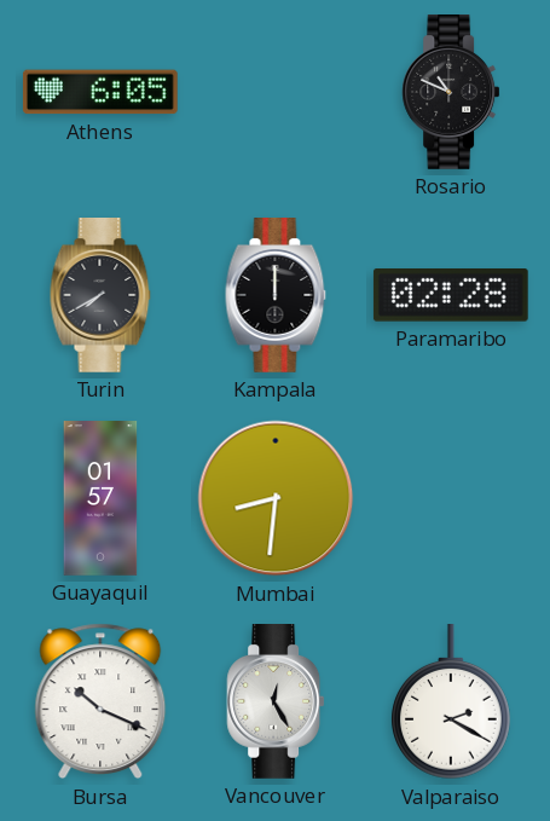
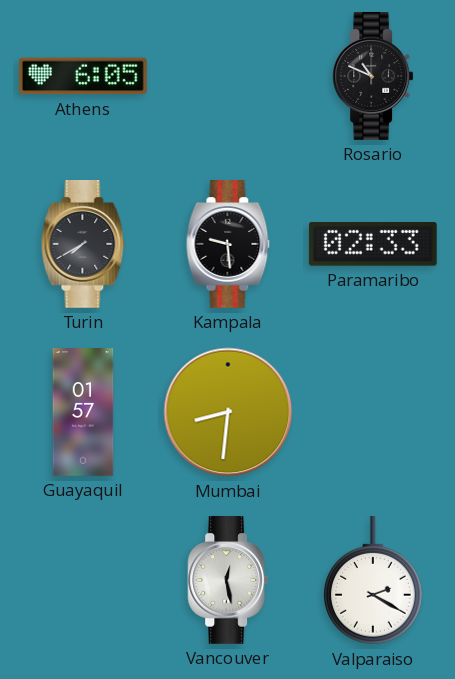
Kampala: 12:00 -> 9:29
Paramaribo: 02:28 -> 02:33
Bursa: 10:19 -> none
Vancouver: 12:25 -> 12:28
